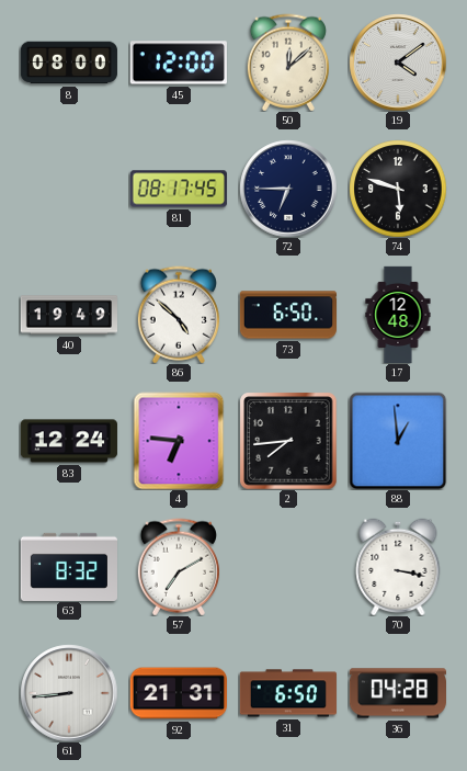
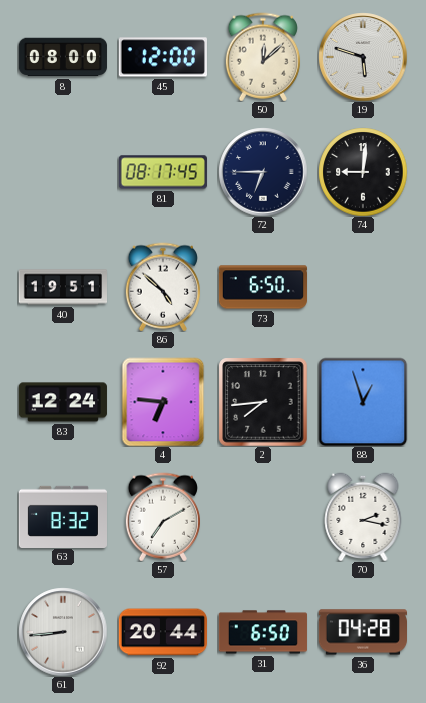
19: 4:09 -> 5:48
74: 5:48 -> 9:01
40: 19:49 -> 19:51
17: 12:48 -> none
88: 12:59 -> 12:57
70: 3:17 -> 2:17
92: 21:31 -> 20:44
